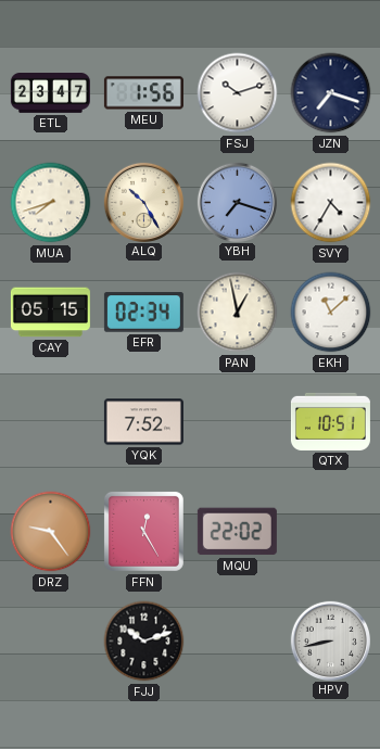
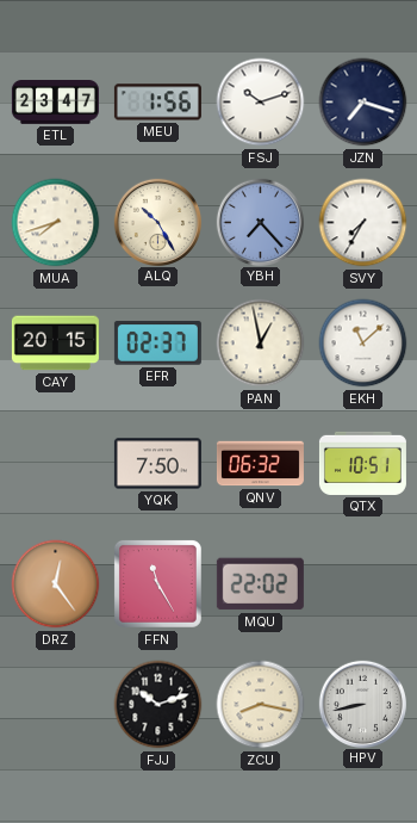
YBH: 7:18 -> 7:23
SVY: 4:35 -> 7:35
CAY: 05:15 -> 20:15
EFR: 02:34 -> 02:37
YQK: 7:52 -> 7:50
QNV: none -> 06:32
DRZ: 9:24 -> 12:24
FFN: 12:25 -> 11:25
ZCU: none -> 8:17
